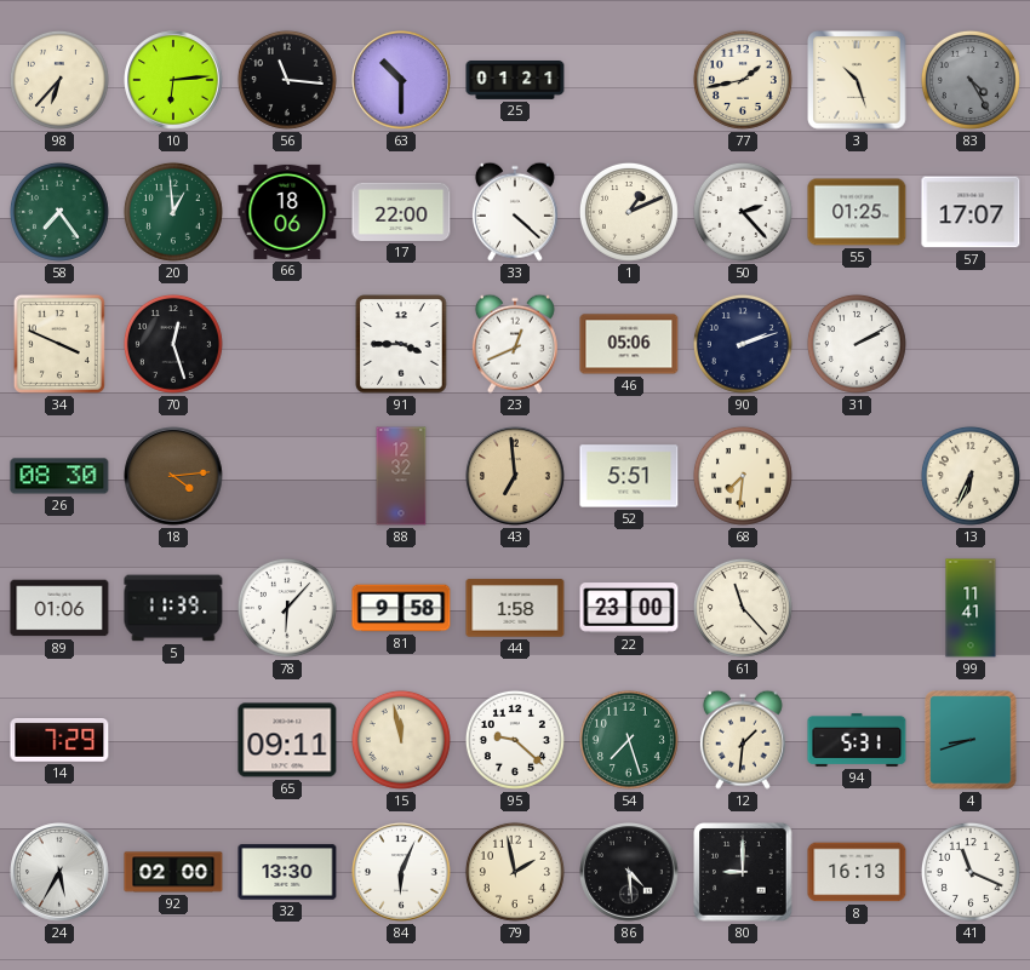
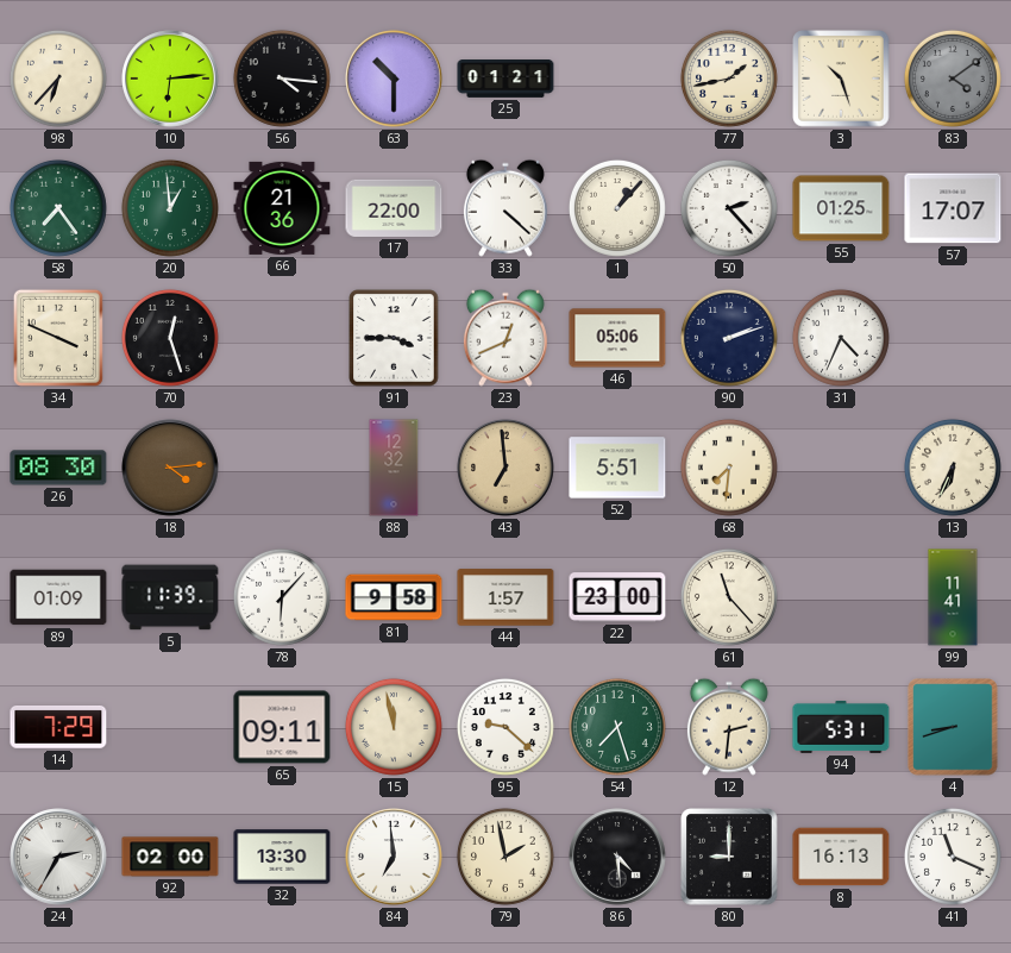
56: 11:16 -> 4:16
83: 4:25 -> 4:09
66: 18:06 -> 21:36
1: 1:11 -> 1:07
31: 2:10 -> 4:34
89: 01:06 -> 01:09
44: 1:58 -> 1:57
12: 1:31 -> 2:31
24: 5:35 -> 2:35
84: 6:04 -> 6:59
